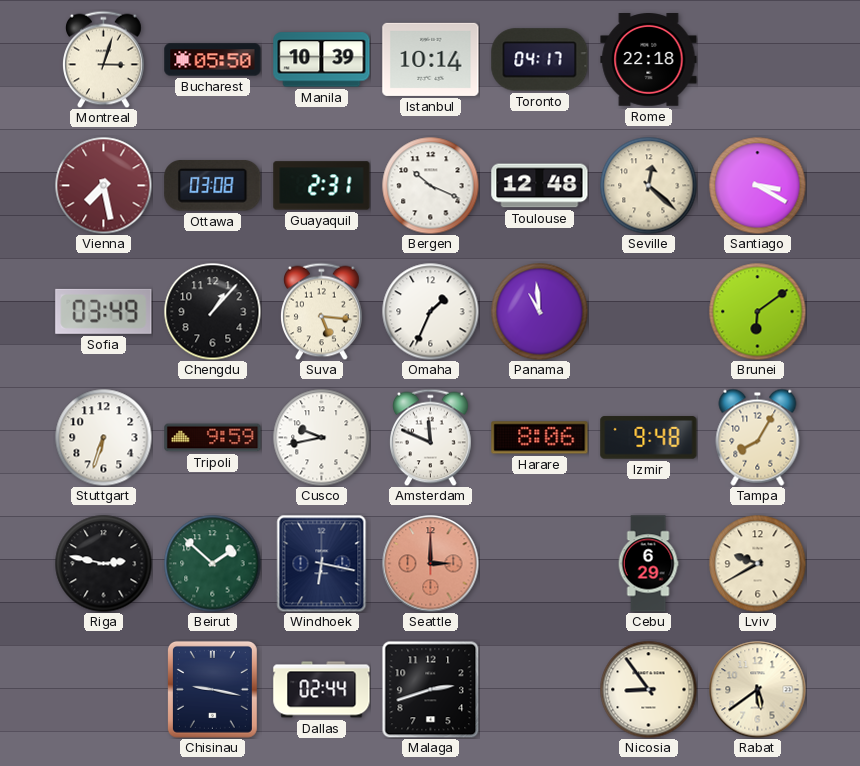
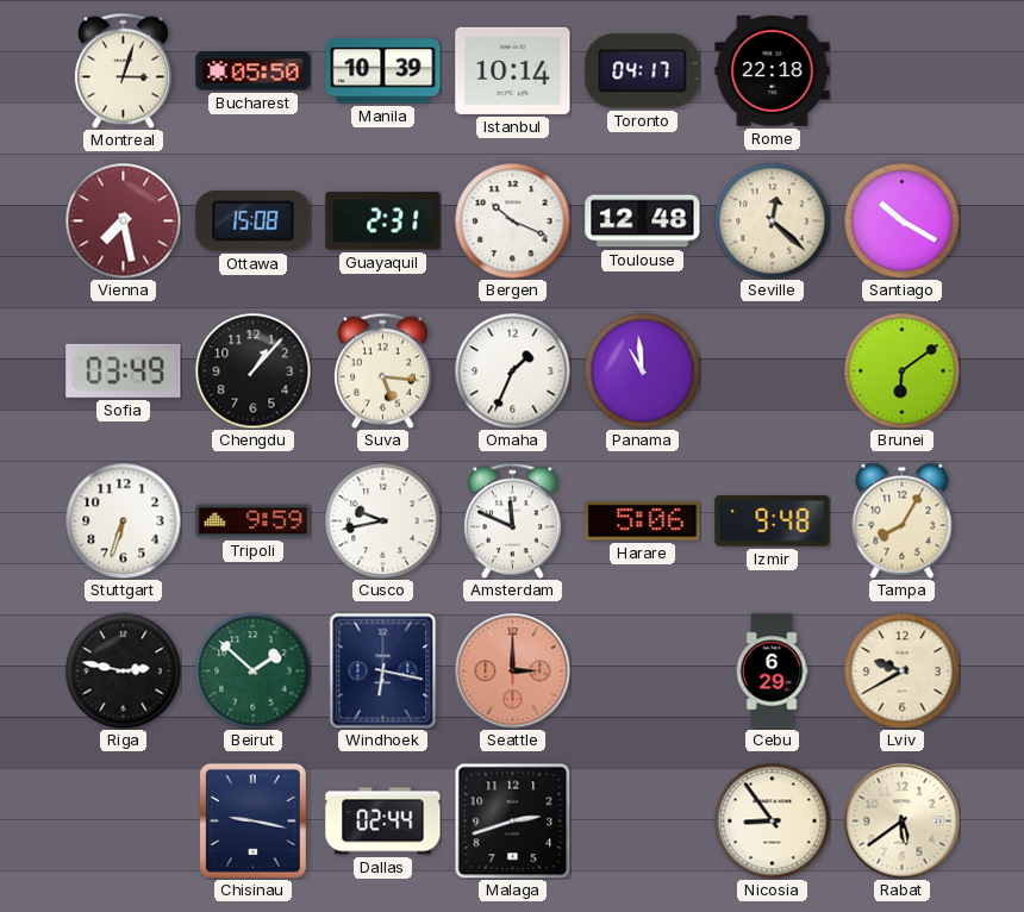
Ottawa: 03:08 -> 15:08
Santiago: 3:20 -> 10:20
Harare: 8:06 -> 5:06
